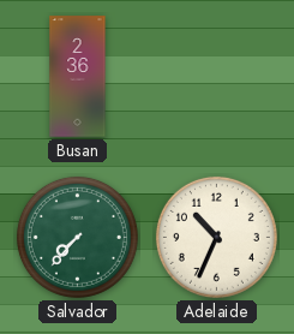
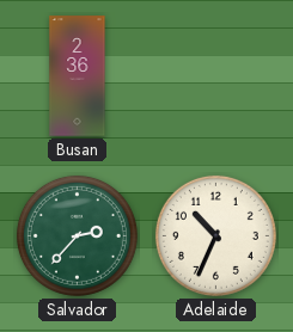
Salvador: 7:37 -> 2:37
